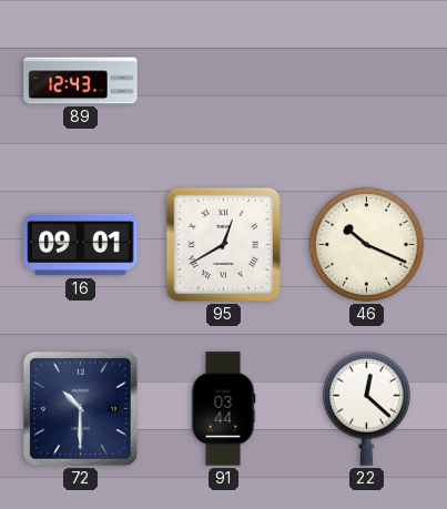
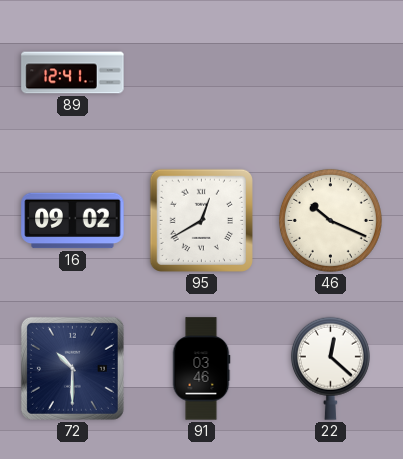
89: 12:43 -> 12:41
16: 09:01 -> 09:02
91: 03:44 -> 03:46
